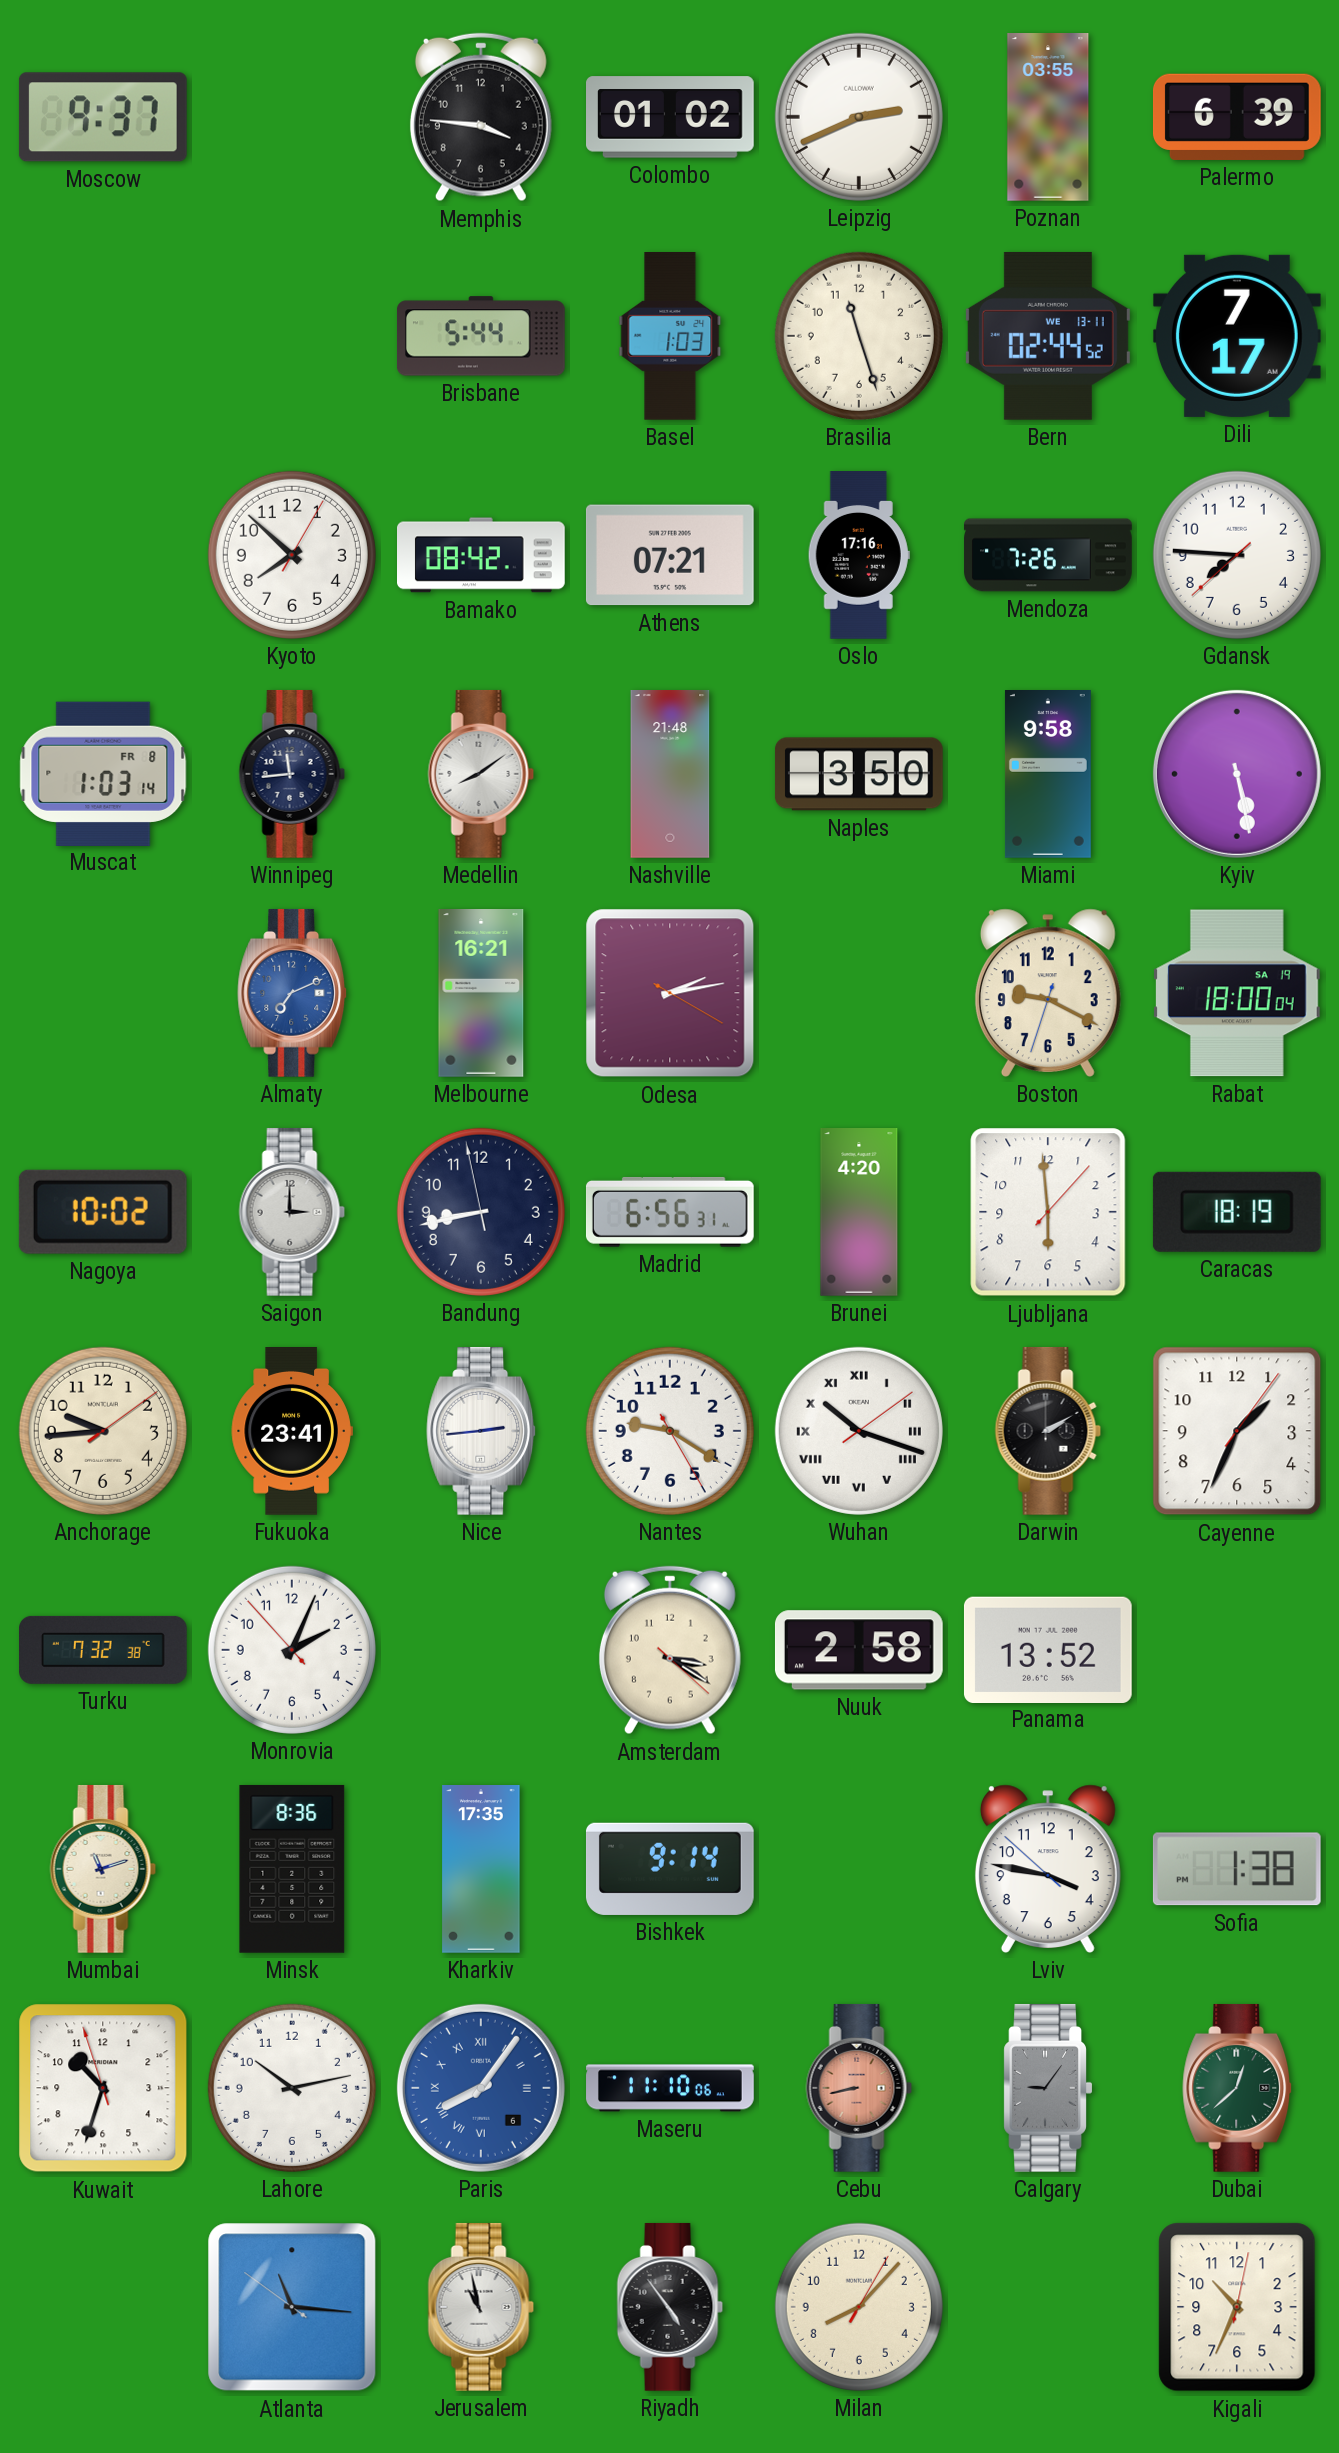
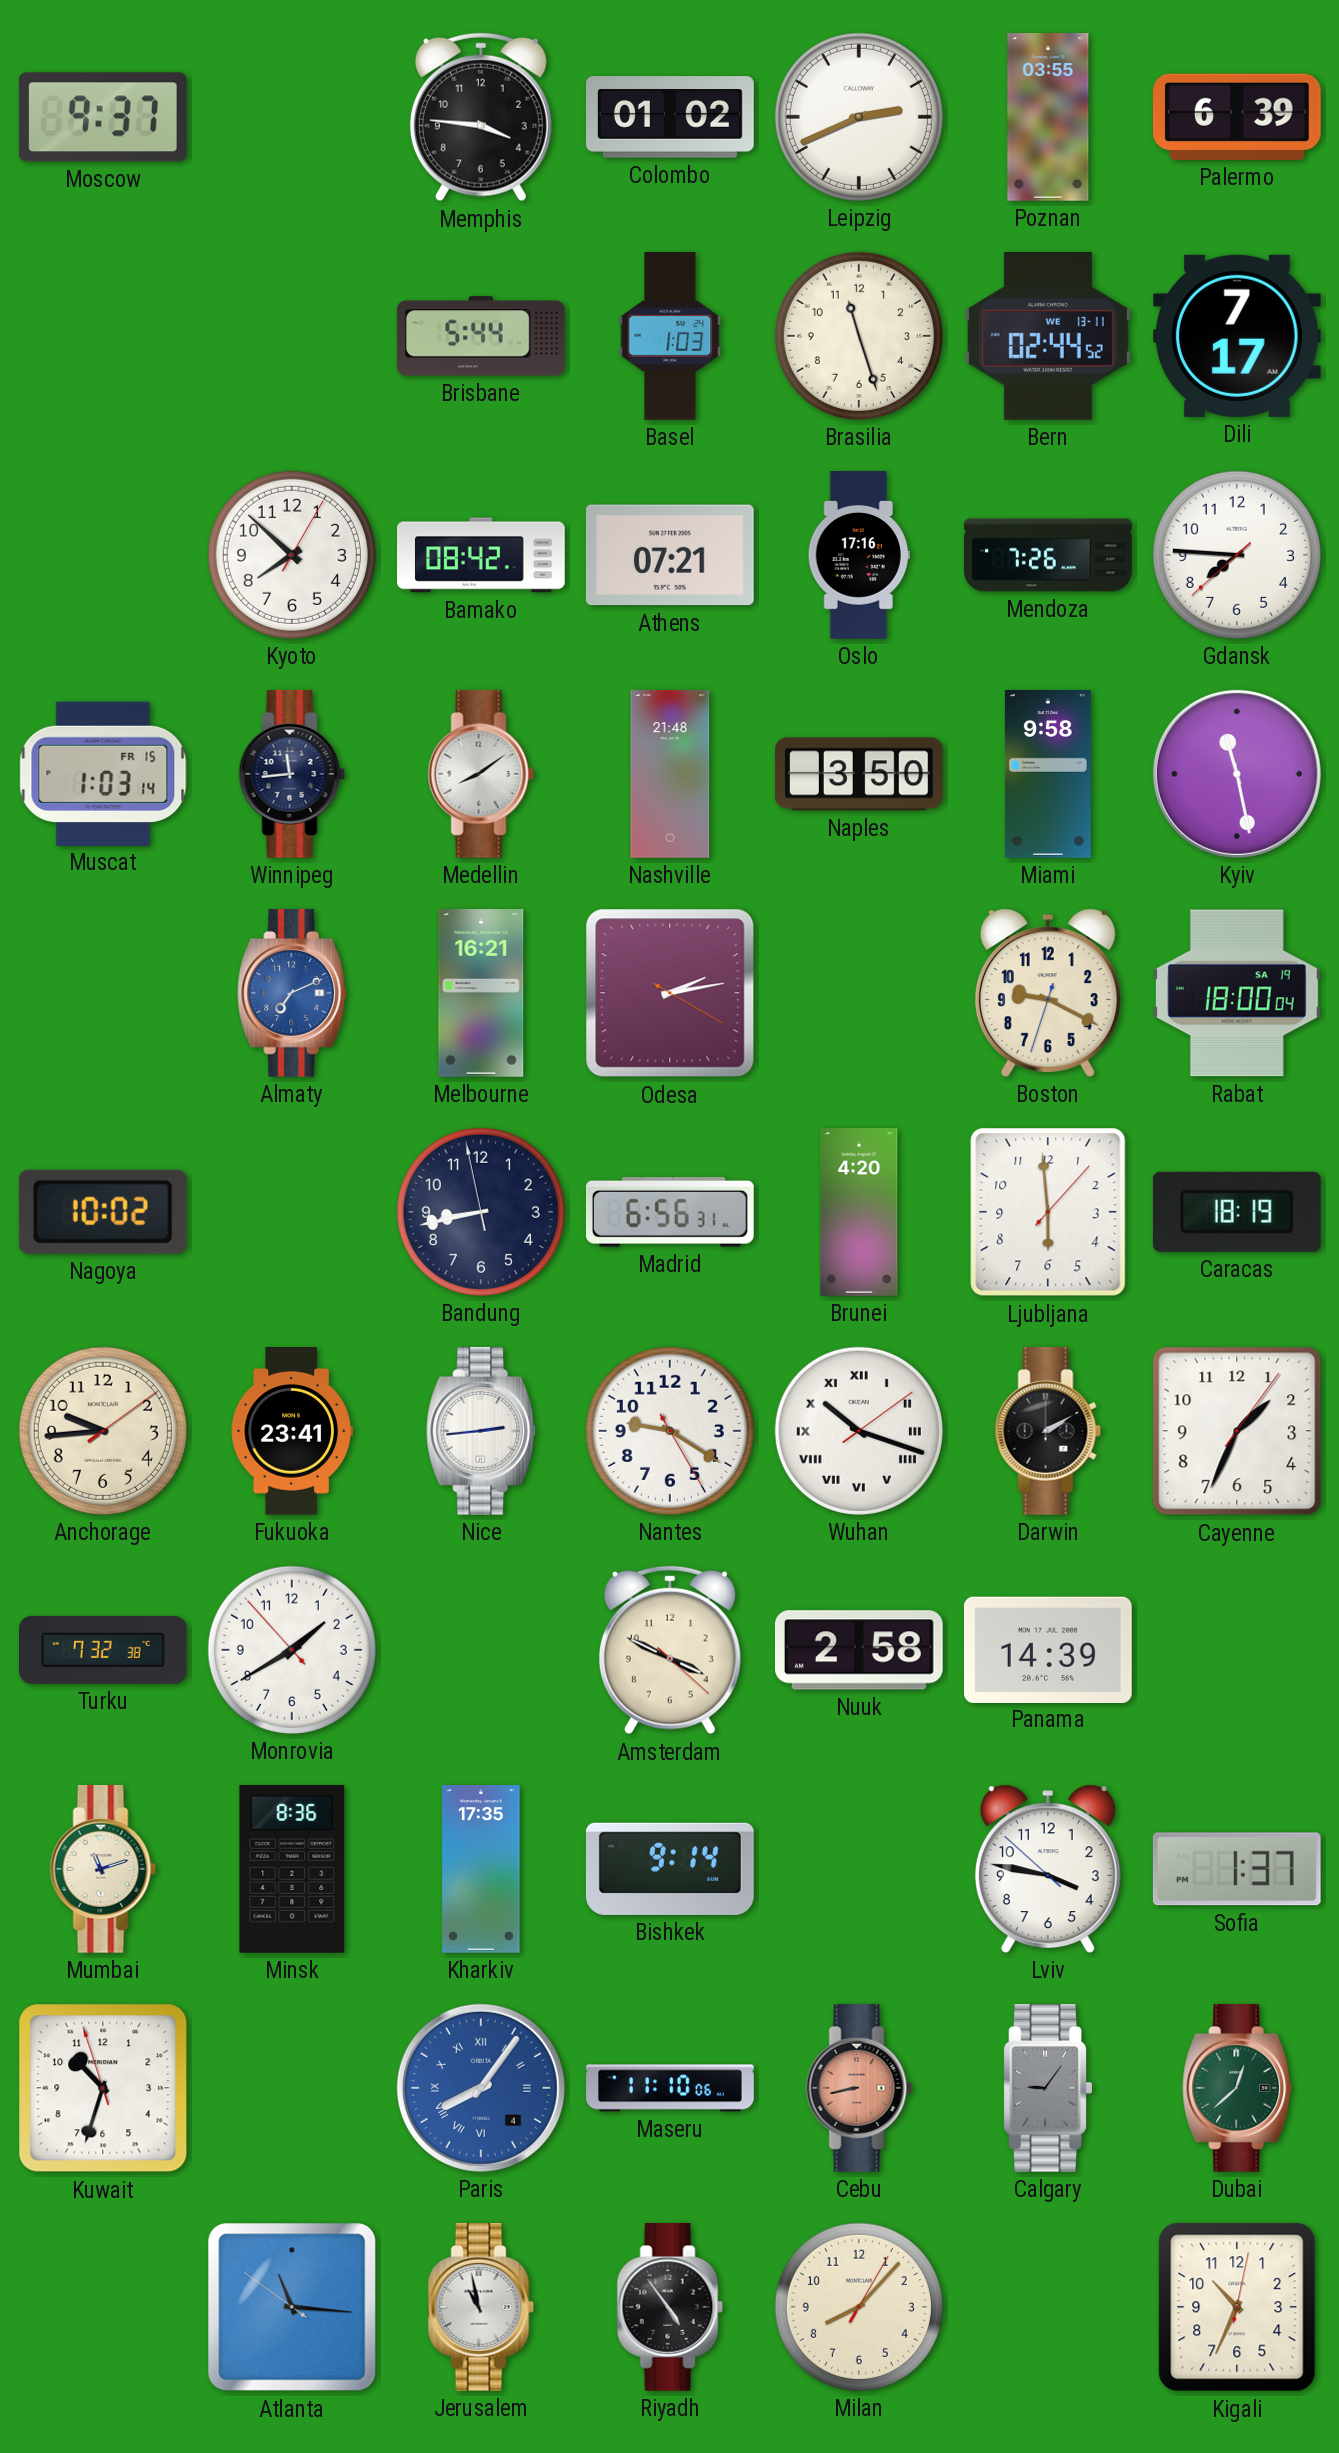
Muscat date: FR 8 -> FR 15
Kyiv: 5:28 -> 11:28
Saigon: 3:00 -> none
Monrovia: 2:03 -> 1:39
Amsterdam: 3:20 -> 3:49
Panama: 13:52 -> 14:39
Sofia: 1:38 -> 1:37
Lahore: 10:13 -> none
Paris date: 6 -> 4
